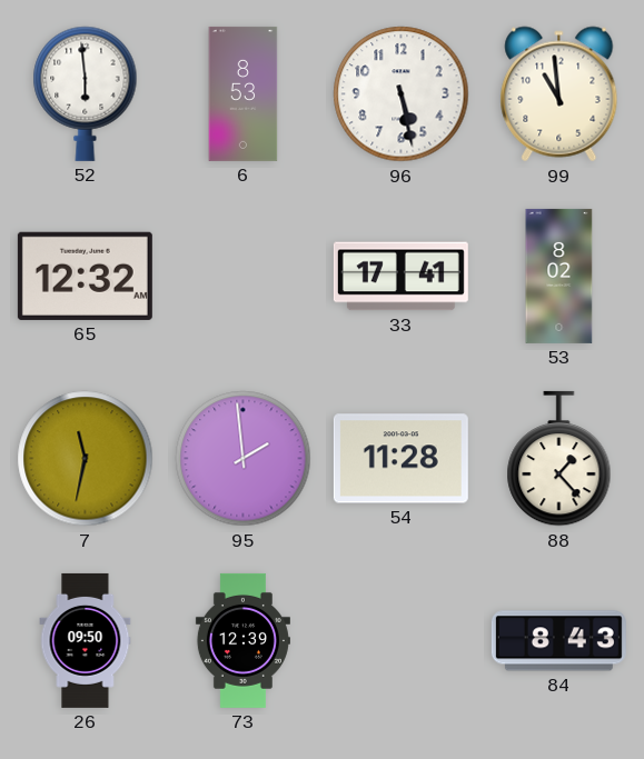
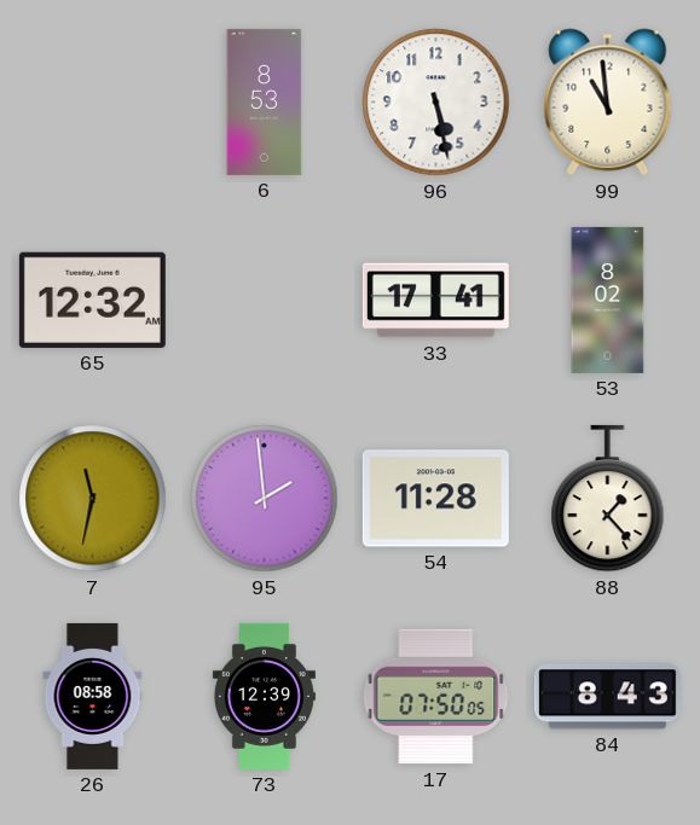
52: 5:59 -> none
26: 09:50 -> 08:58
17: none -> 07:50
